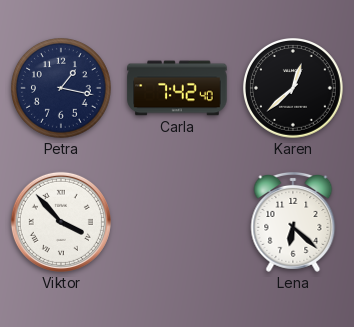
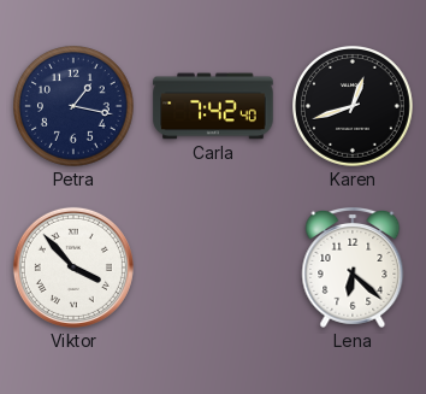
Karen: 12:38 -> 12:42
